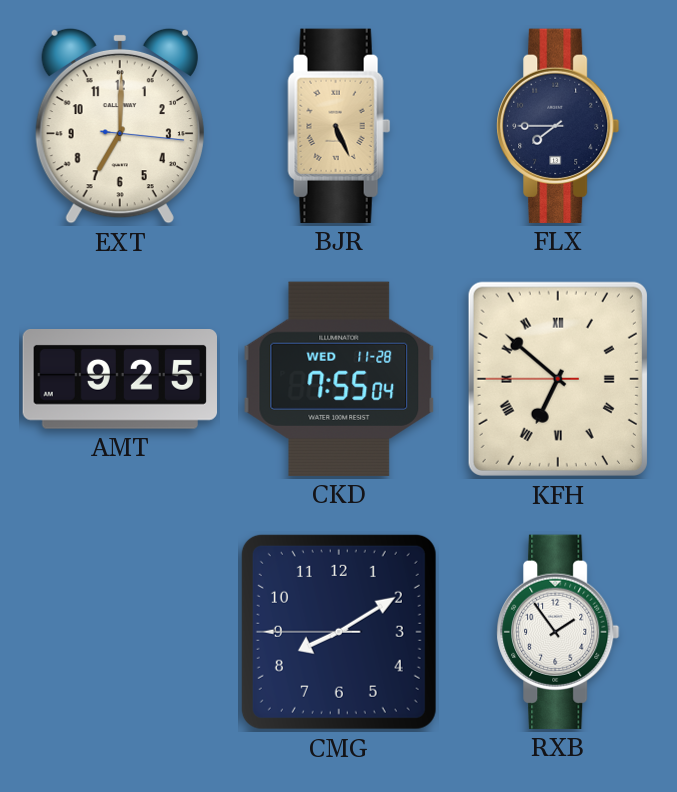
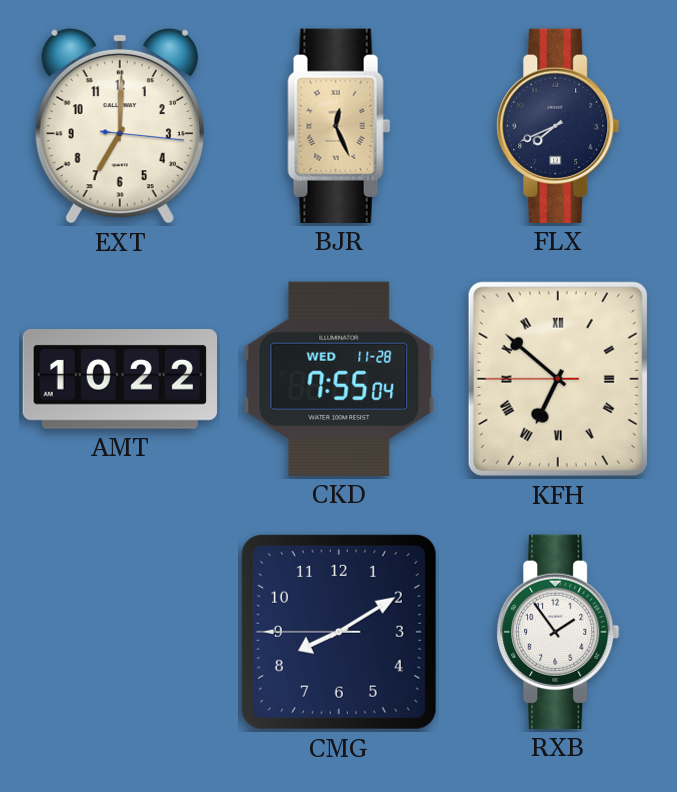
BJR: 5:26 -> 12:26
FLX: 7:45 -> 7:41
AMT: 9:25 -> 10:22
